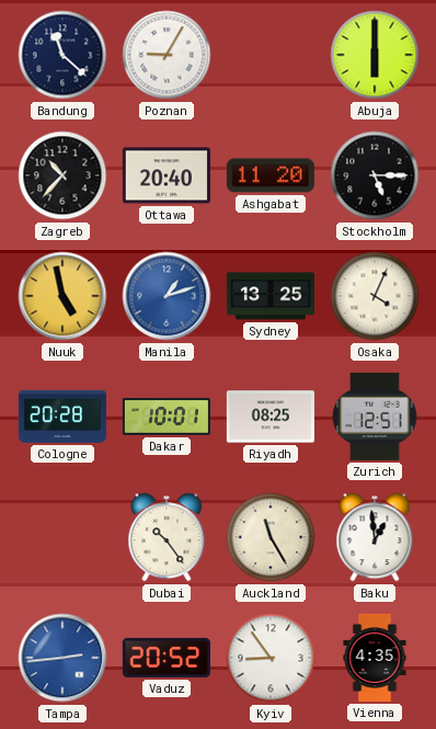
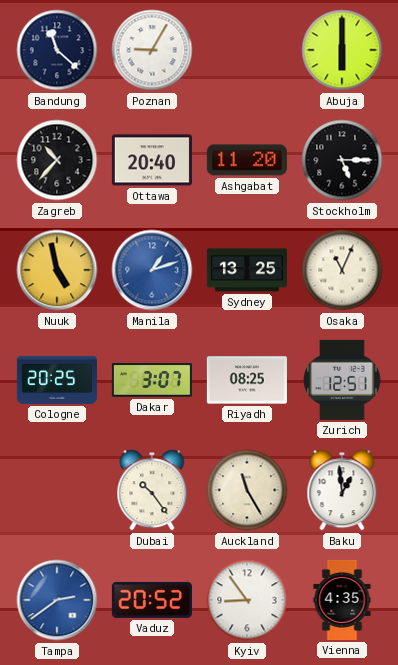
Osaka: 4:04 -> 11:04
Cologne: 20:28 -> 20:25
Dakar: 10:01 -> 3:07
Tampa: 2:44 -> 2:39
